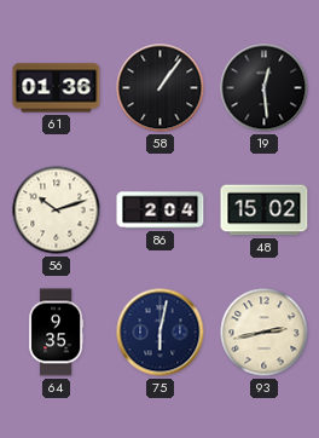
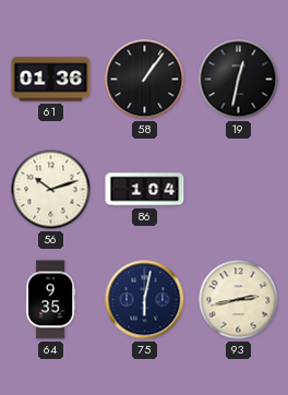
19: 12:29 -> 12:32
86: 2:04 -> 1:04
48: 15:02 -> none
